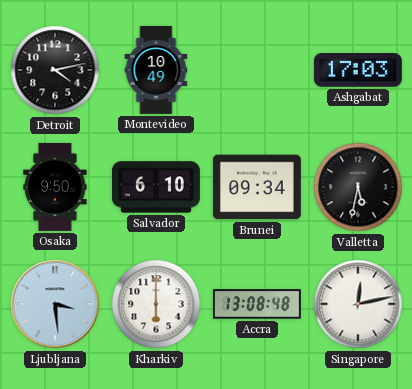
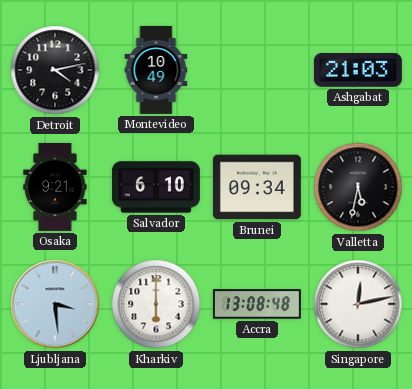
Ashgabat: 17:03 -> 21:03
Osaka: 9:50 -> 9:21
